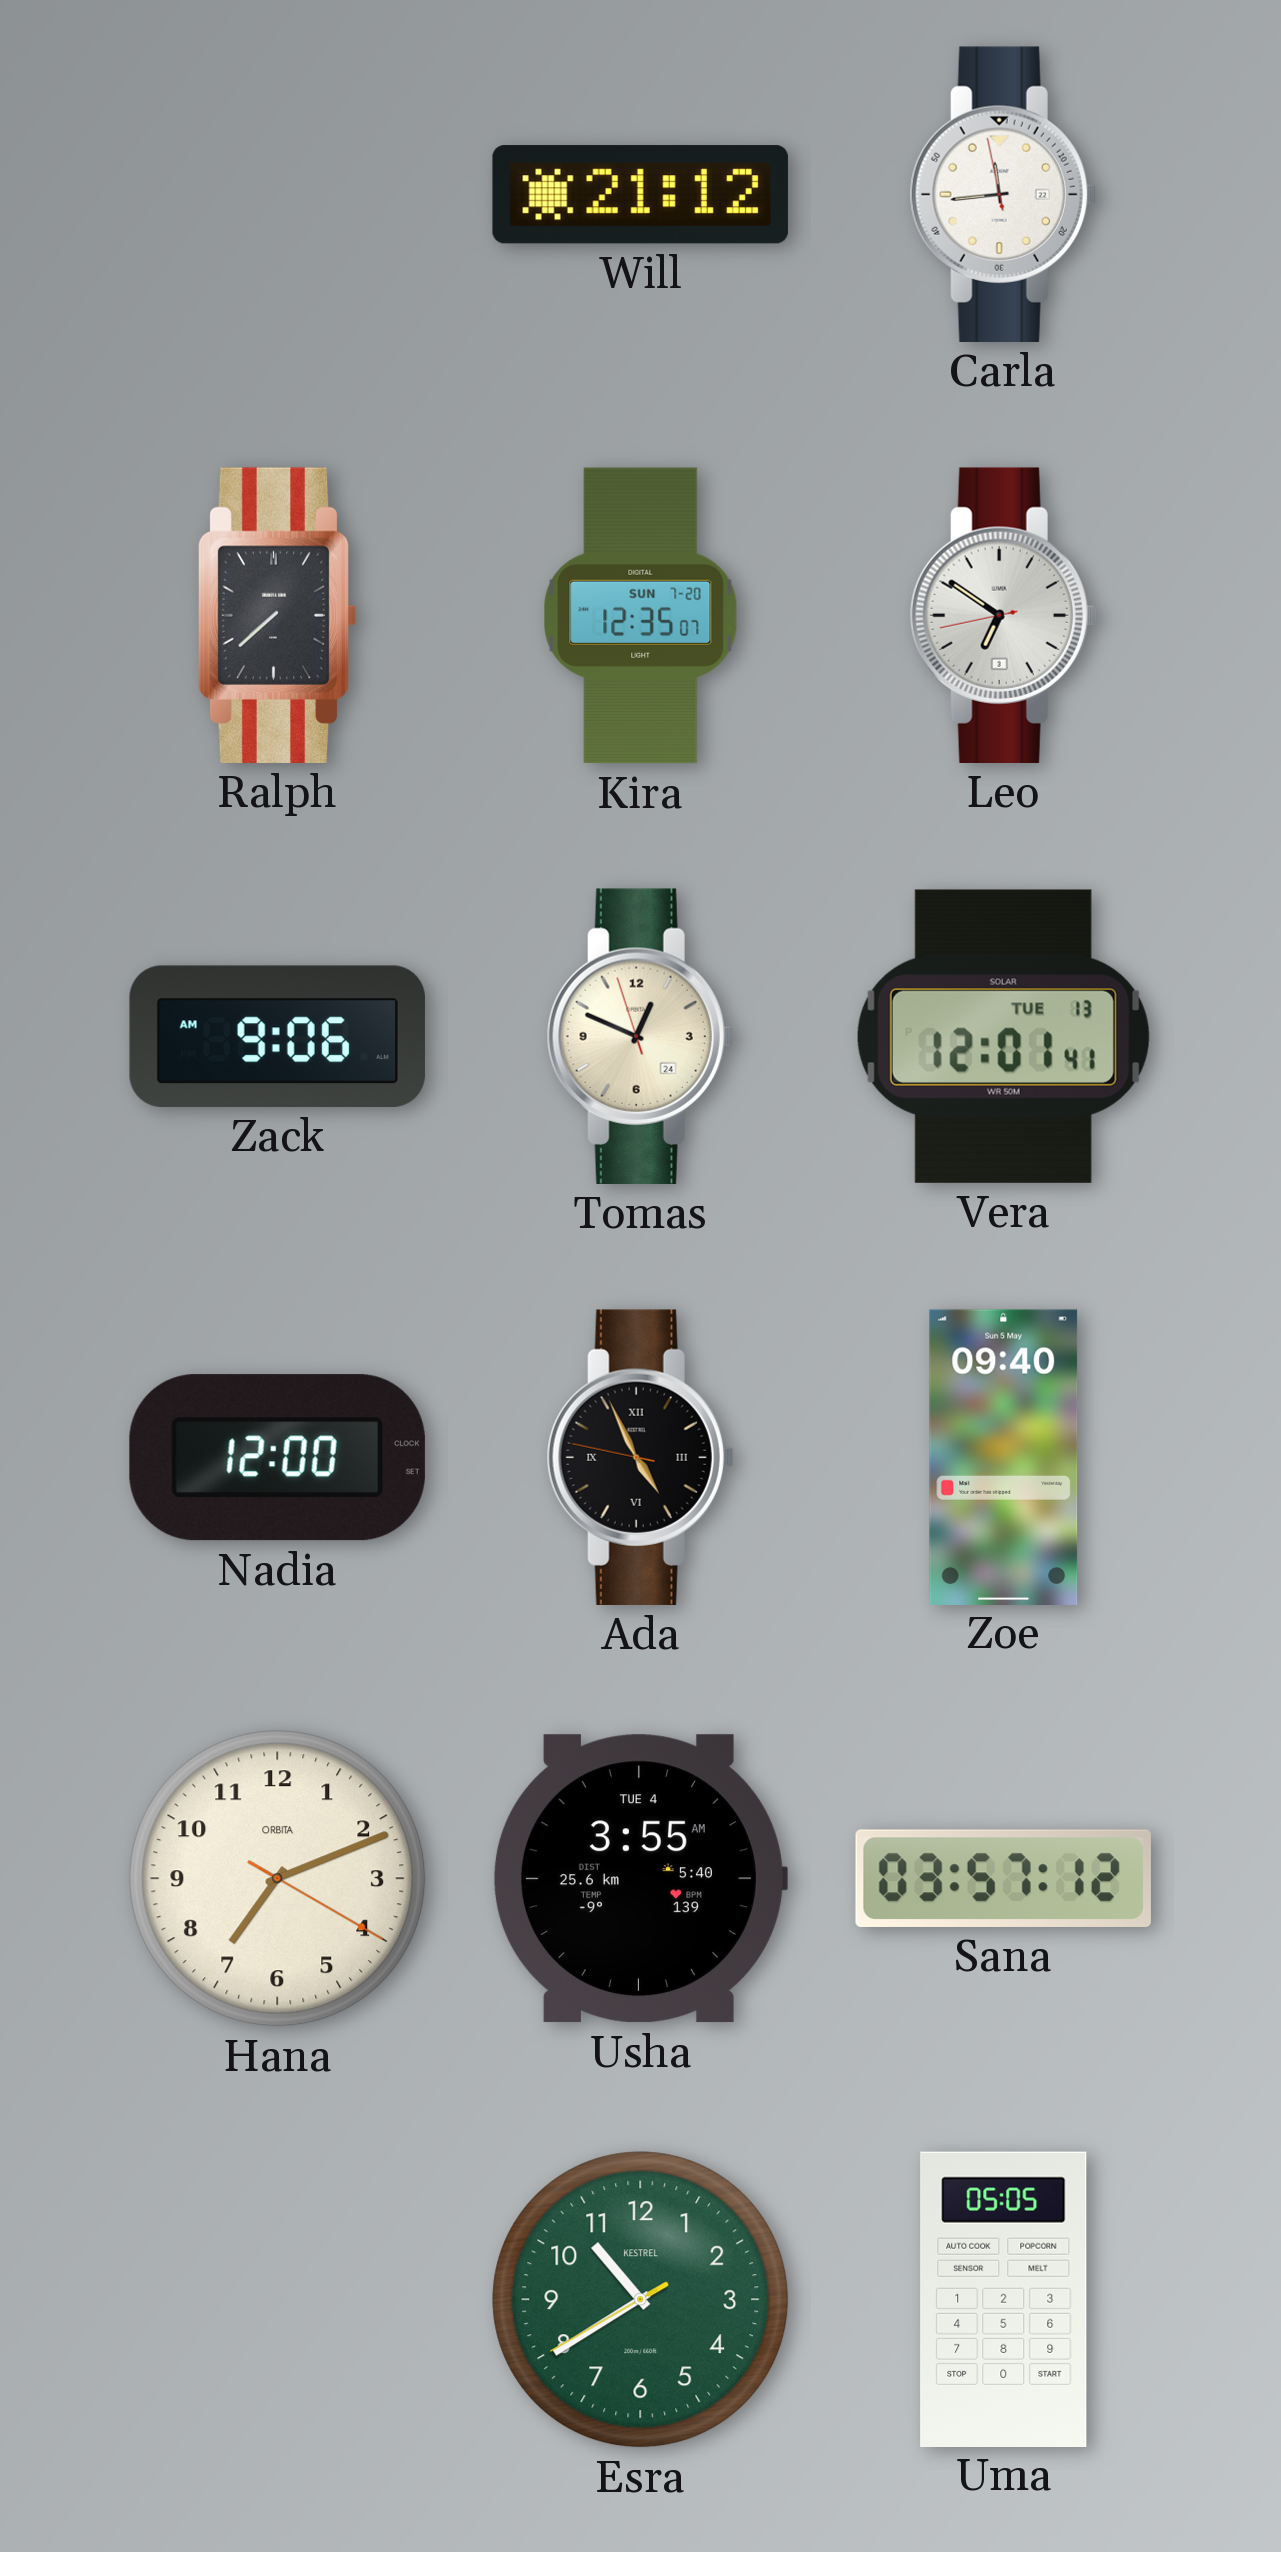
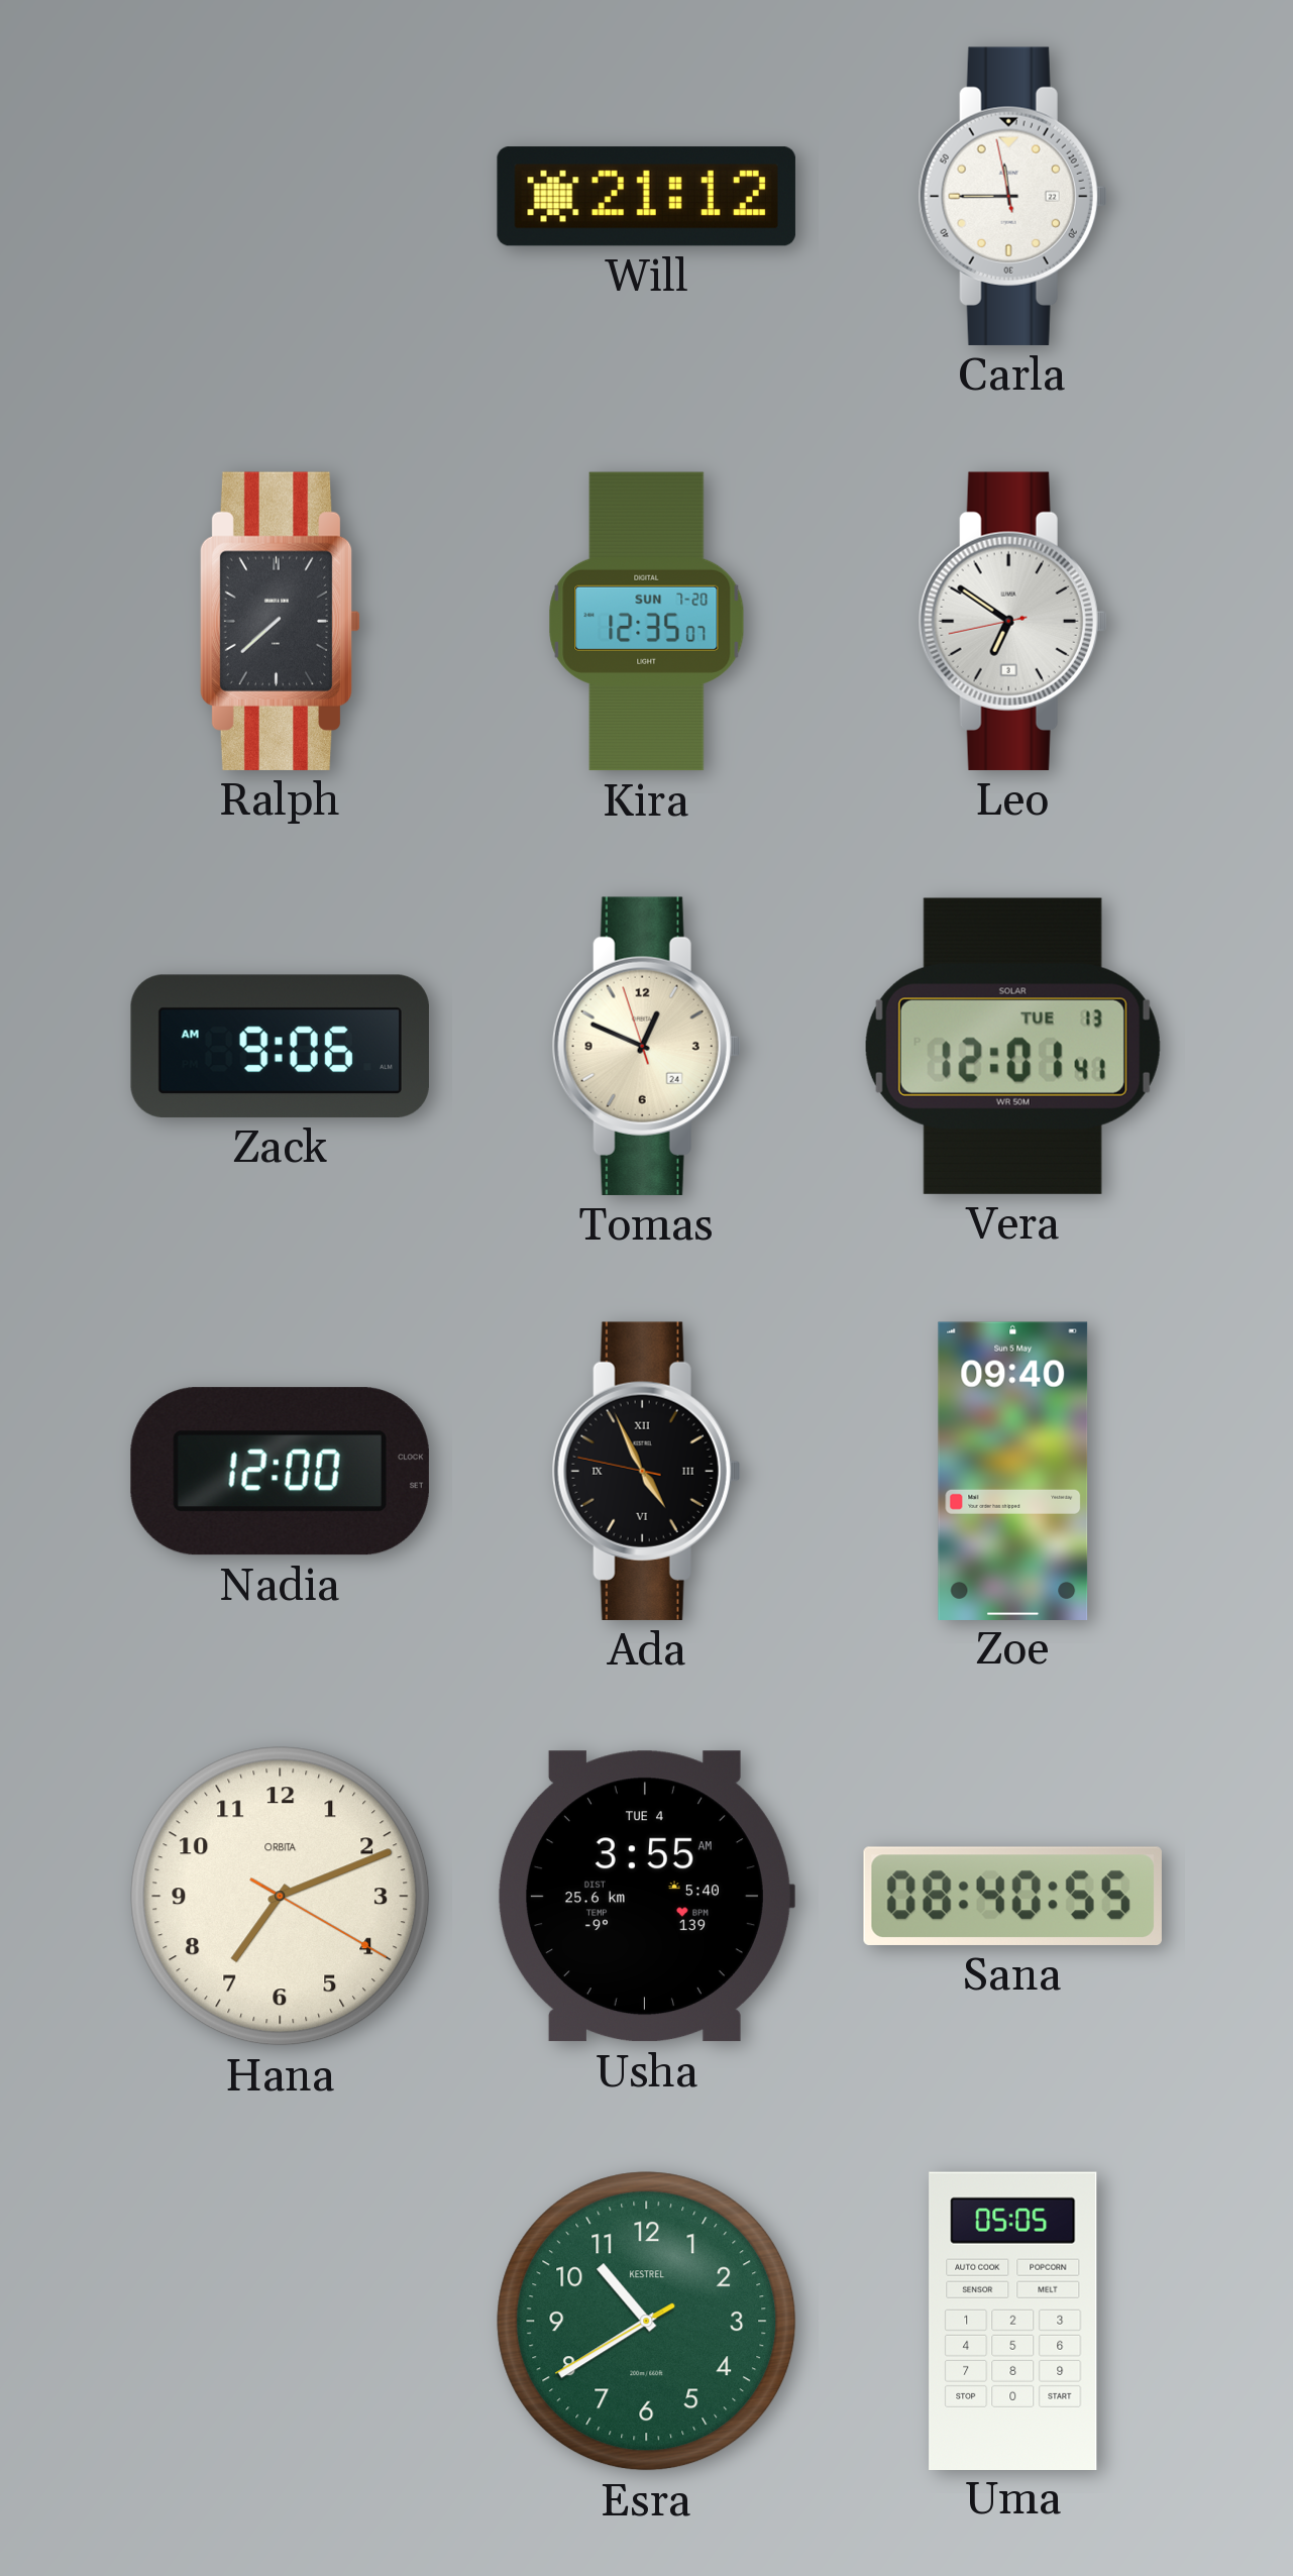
Carla: 11:43 -> 11:44
Sana: 03:57 -> 08:40
